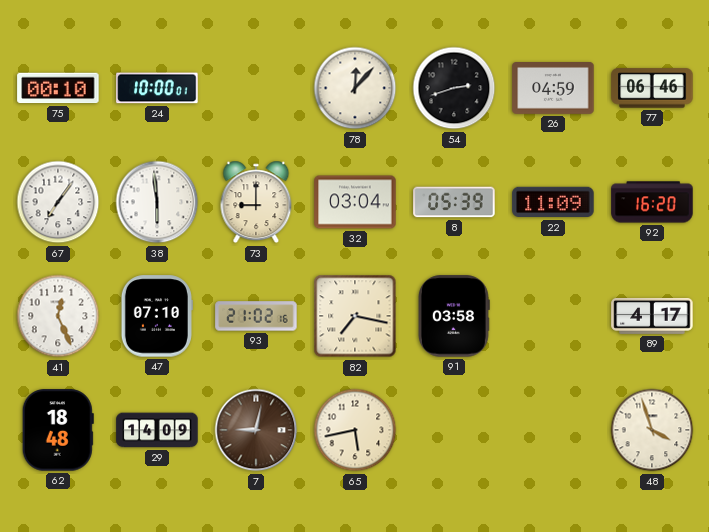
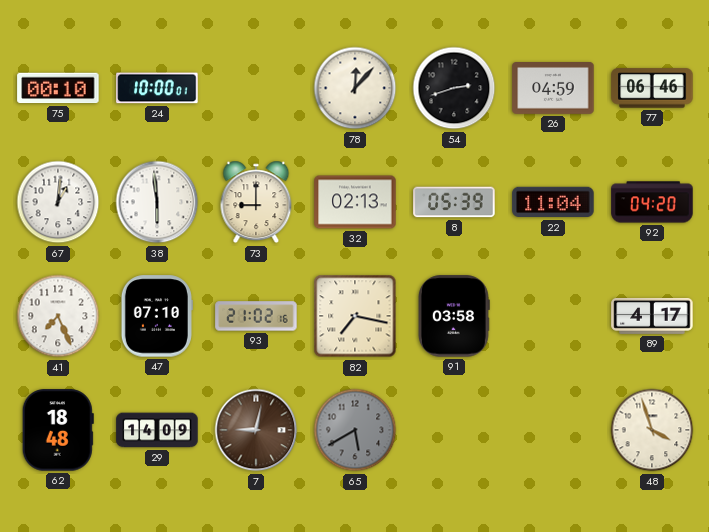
67: 7:06 -> 1:01
32: 03:04 -> 02:13
22: 11:09 -> 11:04
92: 16:20 -> 04:20
41: 12:26 -> 7:26
65: 5:43 -> 5:40
65 dial: cream -> grey
